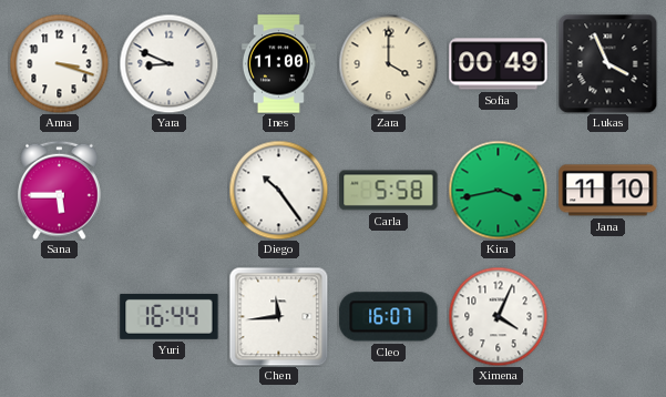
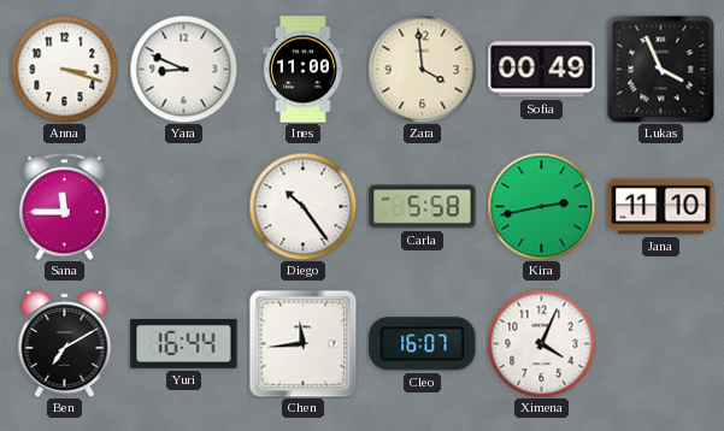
Zara: 4:00 -> 3:59
Sana: 5:45 -> 11:45
Kira: 3:43 -> 2:43
Ben: none -> 7:10
